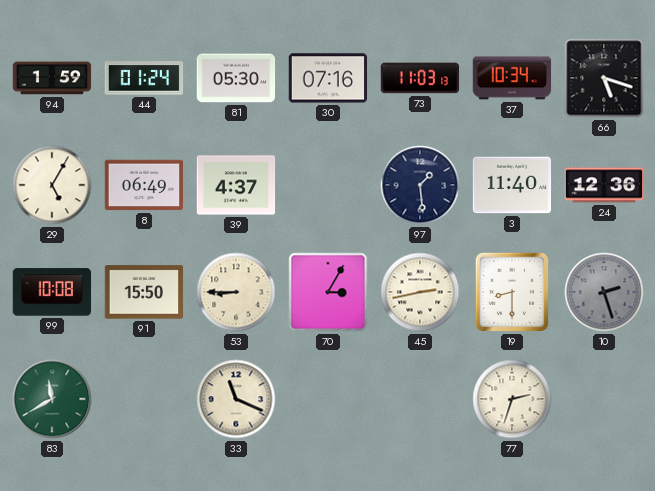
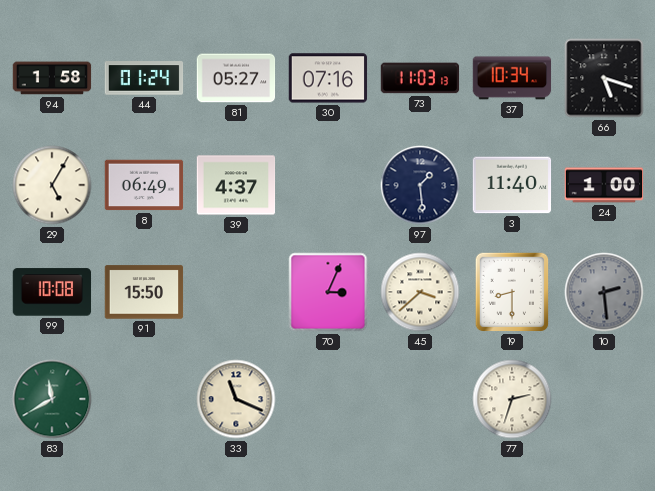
94: 1:59 -> 1:58
81: 05:30 -> 05:27
24: 12:36 -> 1:00
53: 8:45 -> none
70: 3:05 -> 3:04
45: 2:43 -> 3:38
10: 2:27 -> 2:29
